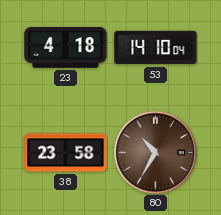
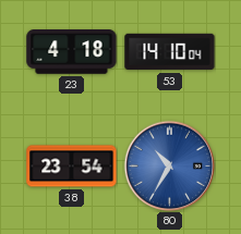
38: 23:58 -> 23:54
80 dial: brown -> blue
